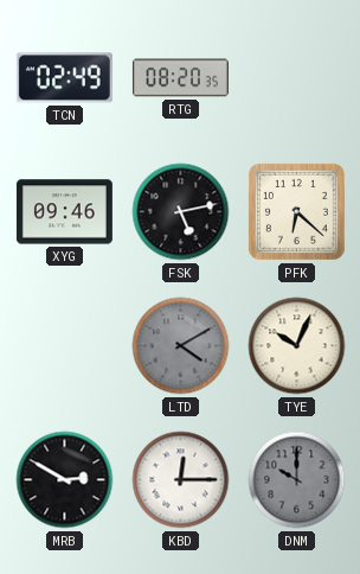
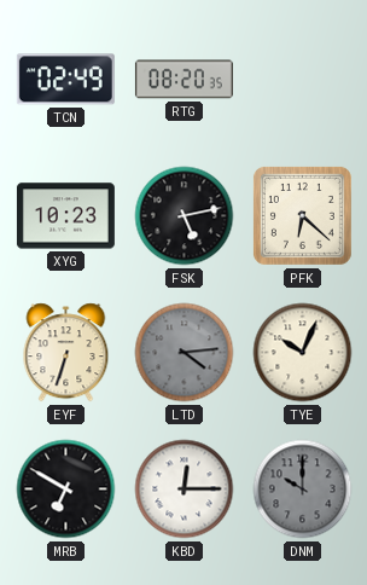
XYG: 09:46 -> 10:23
EYF: none -> 6:33
LTD: 4:10 -> 4:14
MRB: 2:50 -> 6:50
